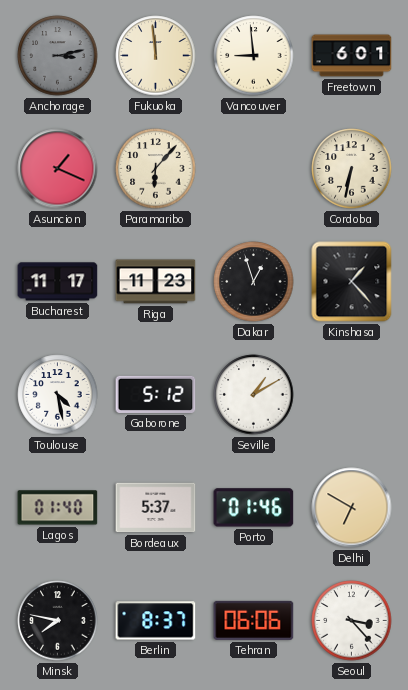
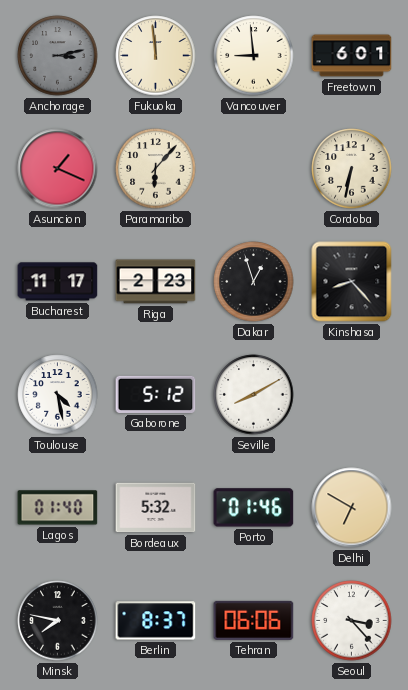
Riga: 11:23 -> 2:23
Kinshasa: 1:23 -> 8:23
Seville: 1:10 -> 8:10
Bordeaux: 5:37 -> 5:32
